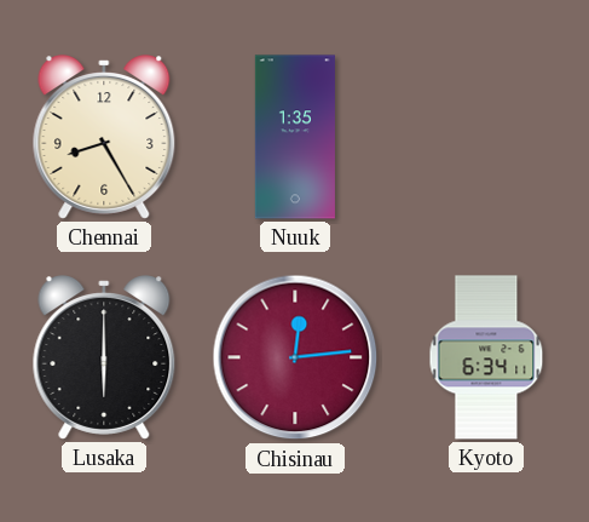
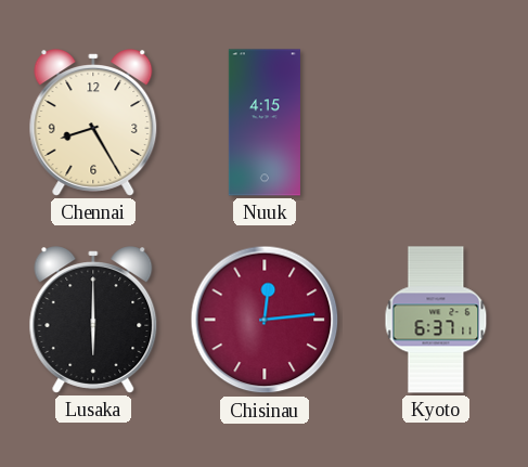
Nuuk: 1:35 -> 4:15
Kyoto: 6:34 -> 6:37
